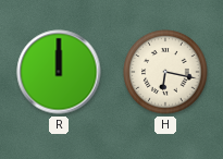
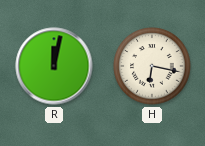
R: 12:00 -> 12:02
